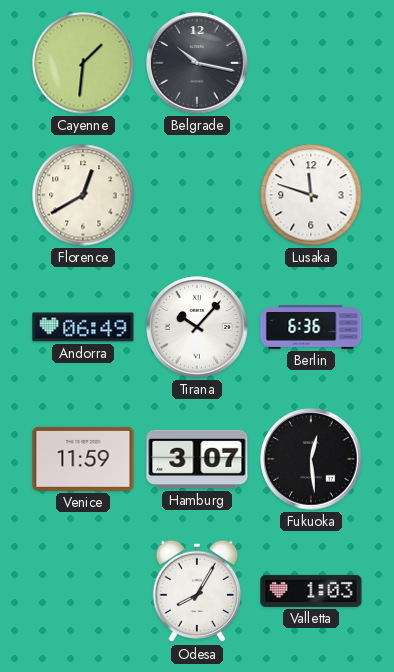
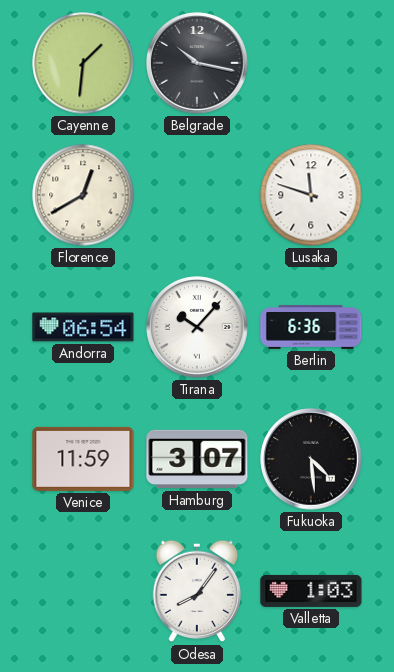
Andorra: 06:49 -> 06:54
Fukuoka: 12:29 -> 4:29
Odesa: 8:05 -> 8:06
